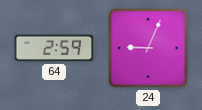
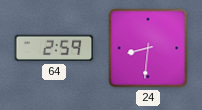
24: 9:04 -> 8:31
